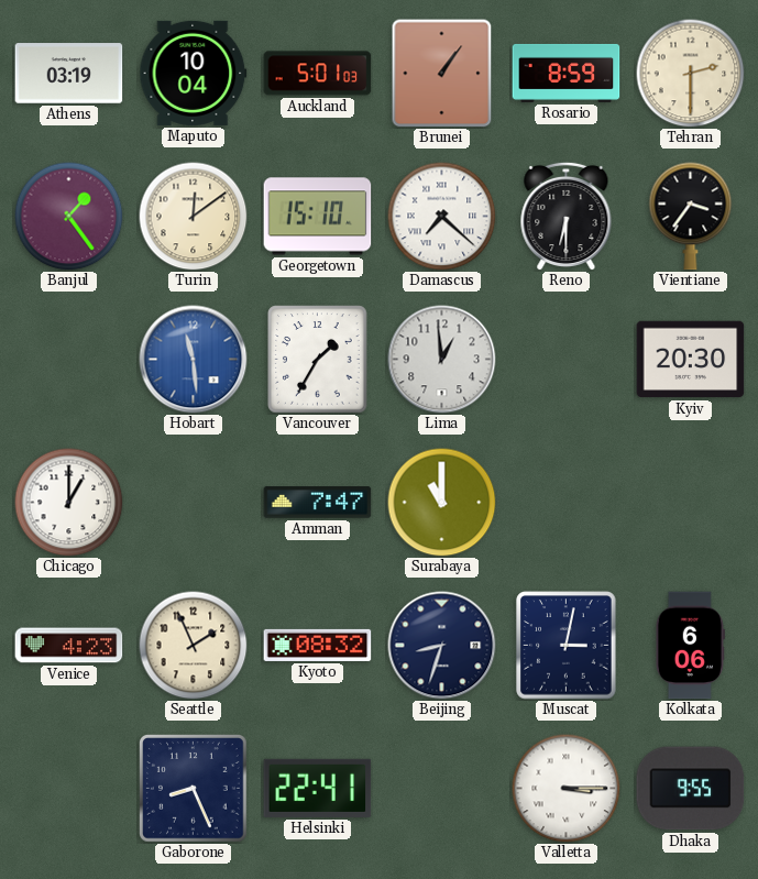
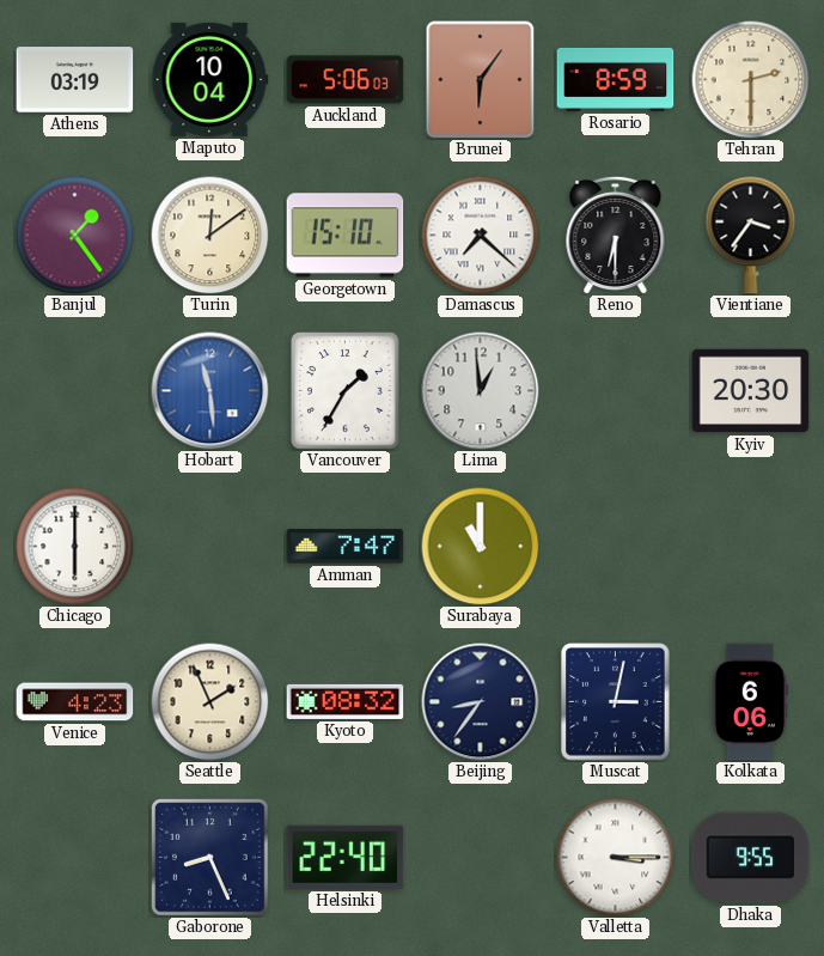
Auckland: 5:01 -> 5:06
Brunei: 1:06 -> 6:06
Chicago: 1:00 -> 6:00
Beijing: 8:33 -> 8:36
Helsinki: 22:41 -> 22:40
